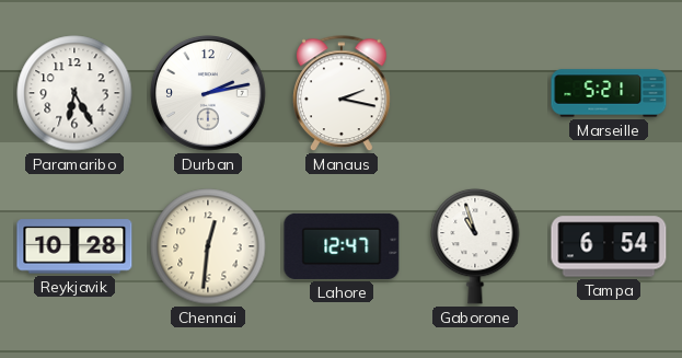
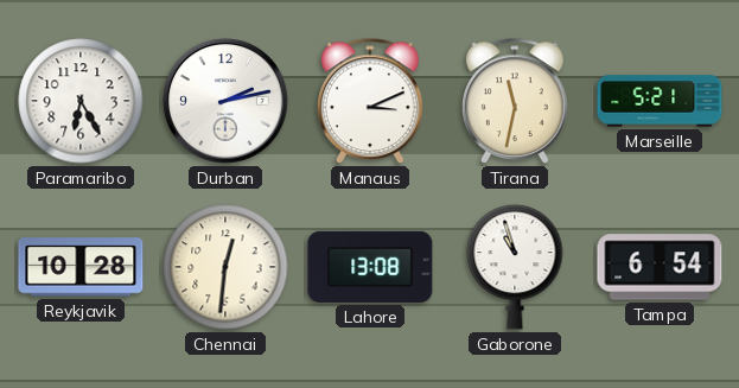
Manaus: 2:17 -> 3:11
Tirana: none -> 11:32
Lahore: 12:47 -> 13:08
